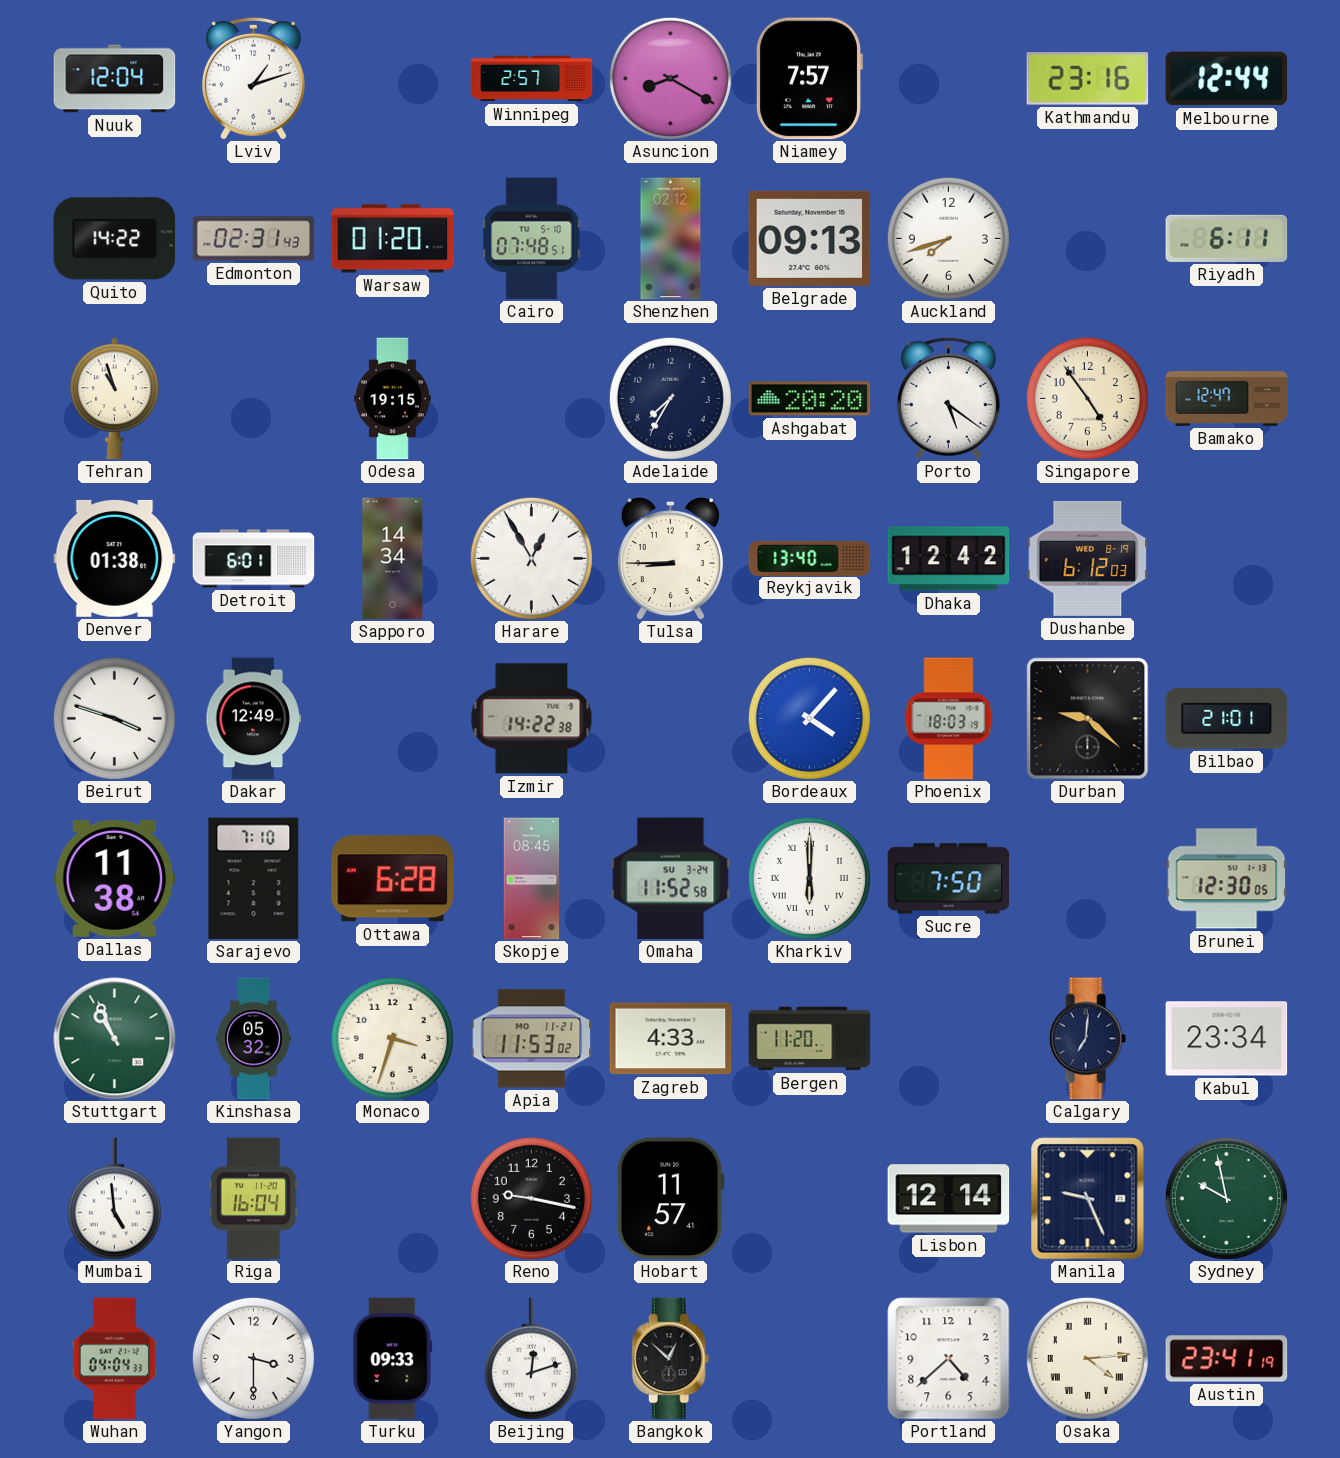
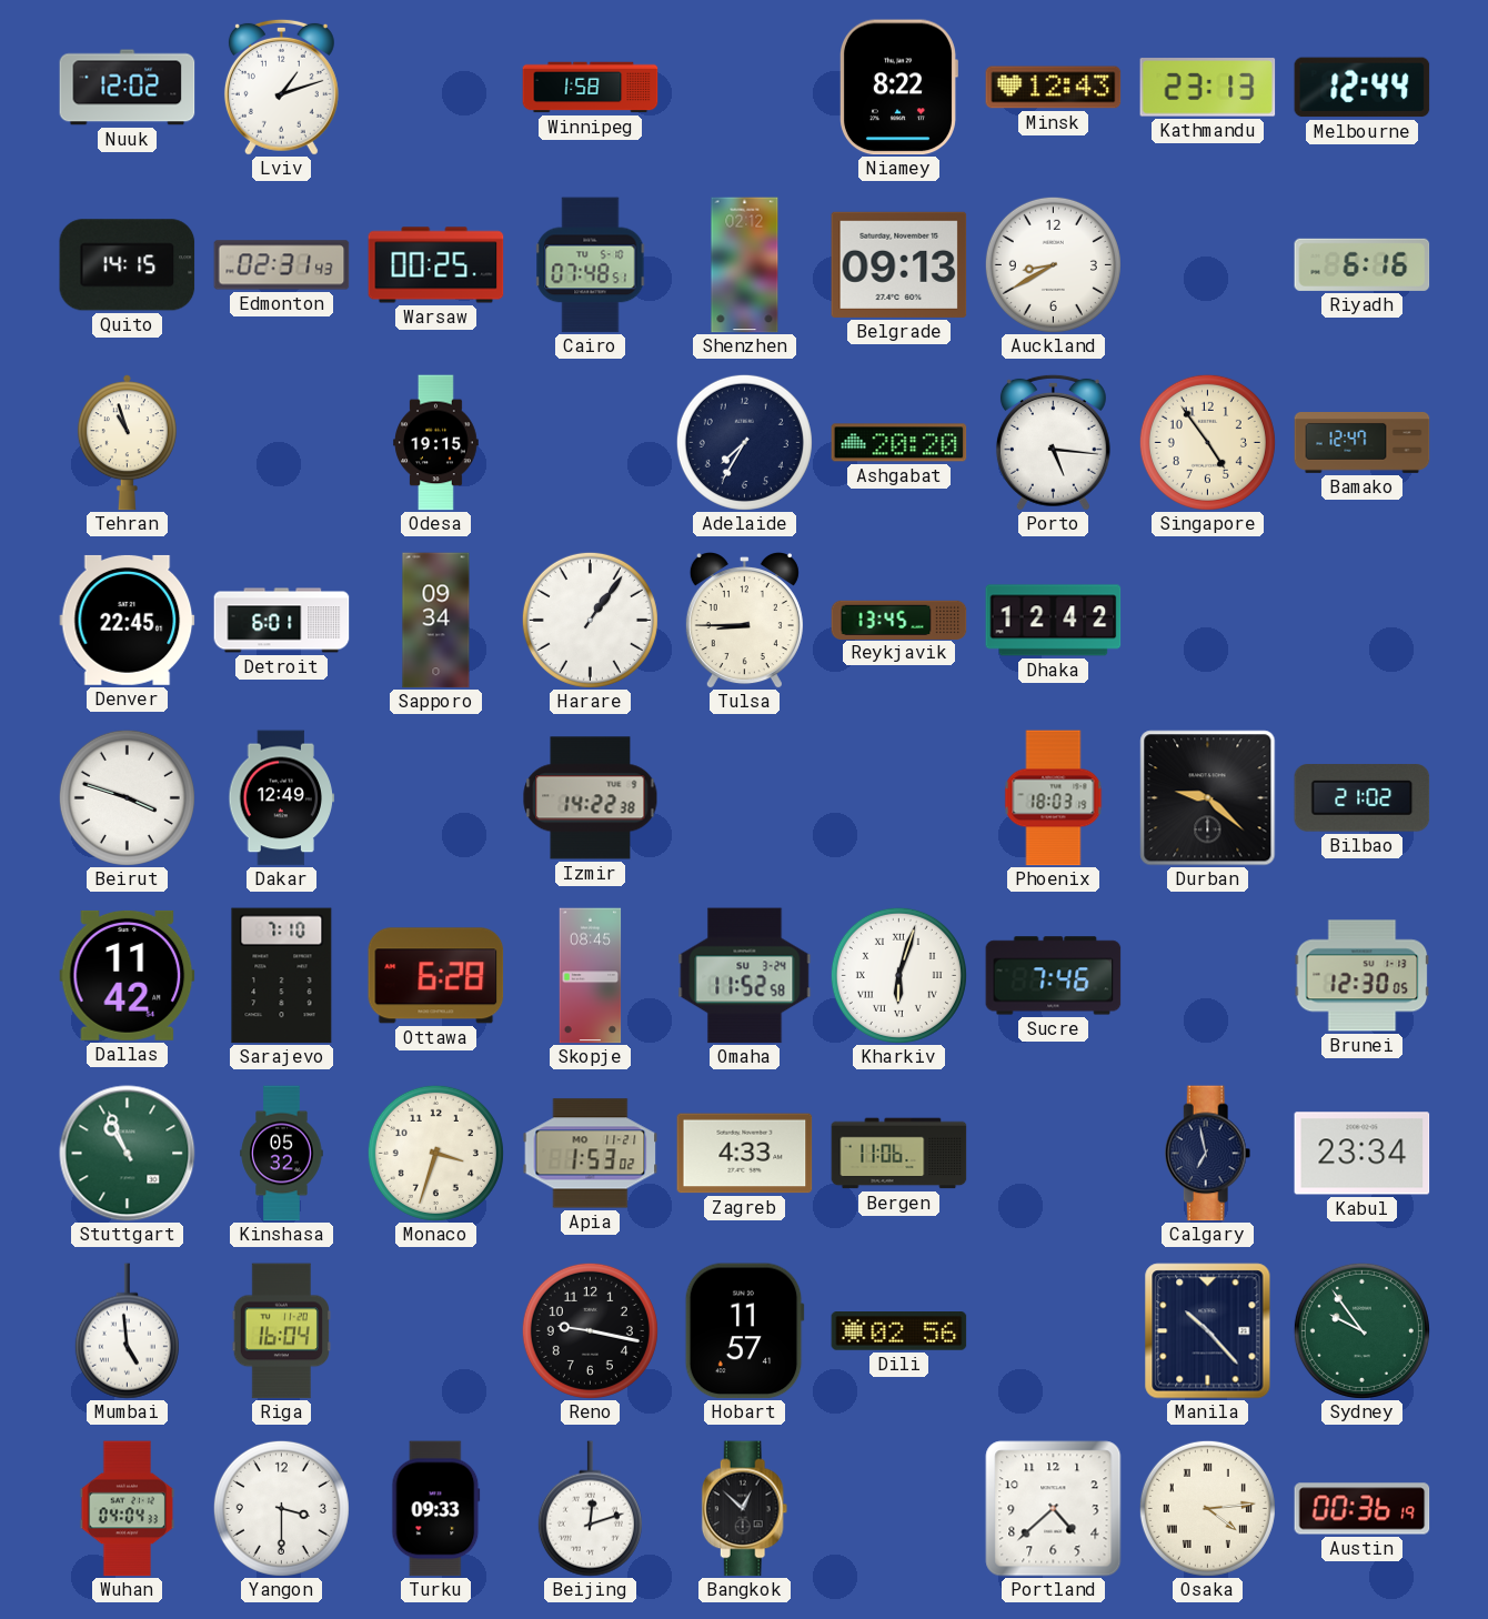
Nuuk: 12:04 -> 12:02
Winnipeg: 2:57 -> 1:58
Asuncion: 8:20 -> none
Niamey: 7:57 -> 8:22
Minsk: none -> 12:43
Kathmandu: 23:16 -> 23:13
Quito: 14:22 -> 14:15
Warsaw: 01:20 -> 00:25
Auckland: 7:42 -> 8:40
Riyadh: 6:11 -> 6:16
Porto: 5:21 -> 5:16
Denver: 01:38 -> 22:45
Sapporo: 14:34 -> 09:34
Harare: 12:55 -> 1:06
Reykjavik: 13:40 -> 13:45
Dushanbe: 6:12 -> none
Bordeaux: 4:07 -> none
Bilbao: 21:01 -> 21:02
Dallas: 11:38 -> 11:42
Kharkiv: 6:00 -> 6:03
Sucre: 7:50 -> 7:46
Apia: 11:53 -> 1:53
Bergen: 11:20 -> 11:06
Calgary: 7:01 -> 6:58
Dili: none -> 02:56
Lisbon: 12:14 -> none
Manila: 9:26 -> 10:23
Sydney: 9:58 -> 9:54
Austin: 23:41 -> 00:36
